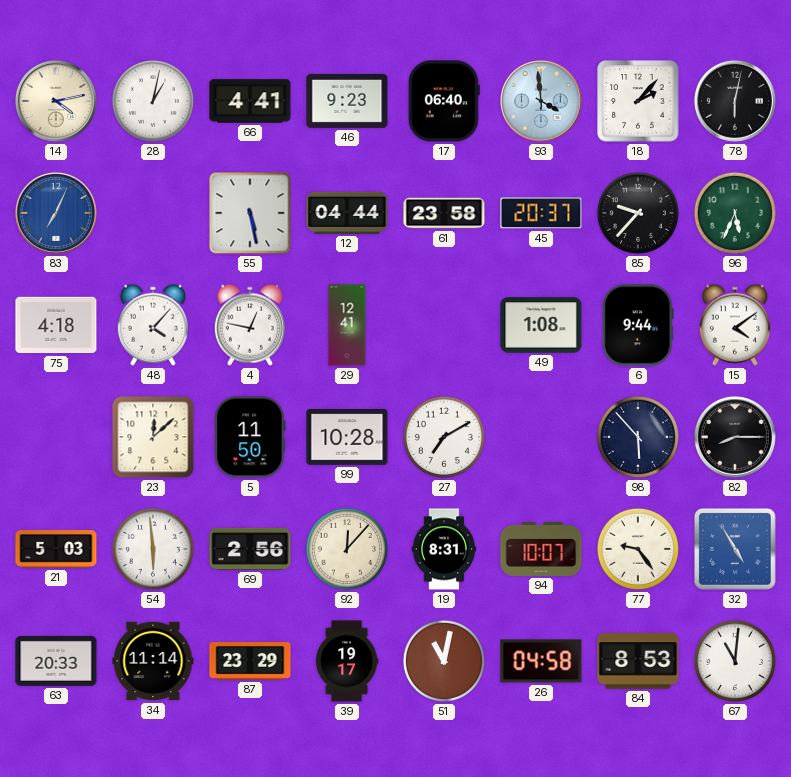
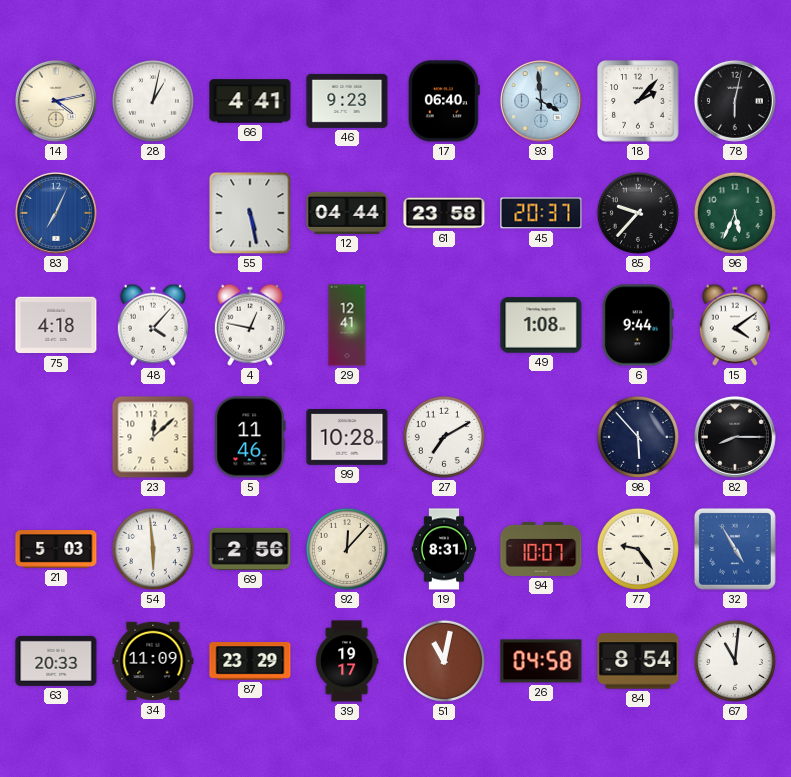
5: 11:50 -> 11:46
34: 11:14 -> 11:09
84: 8:53 -> 8:54
